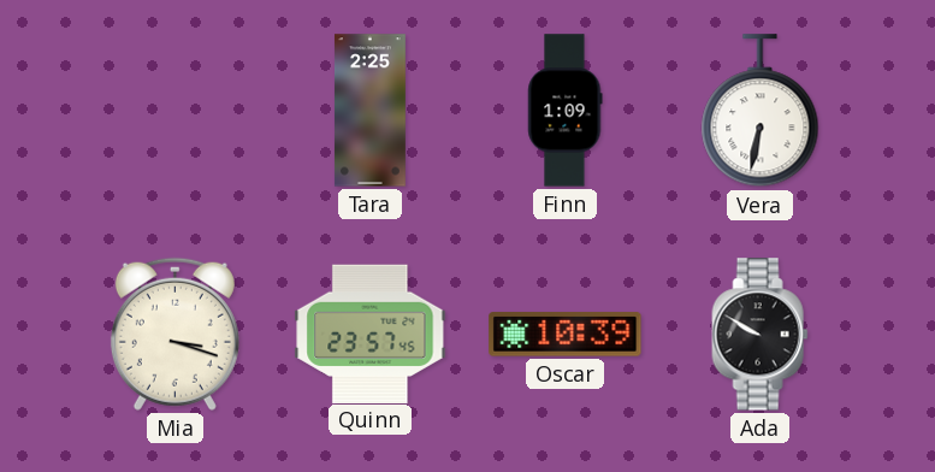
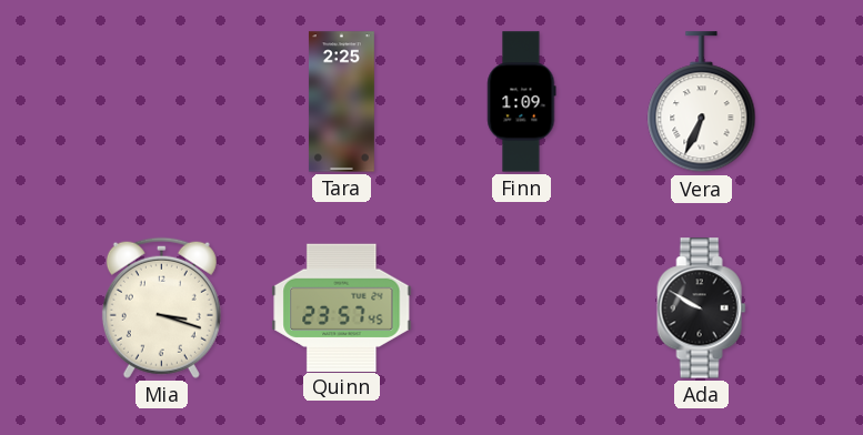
Vera: 6:32 -> 6:34
Oscar: 10:39 -> none
